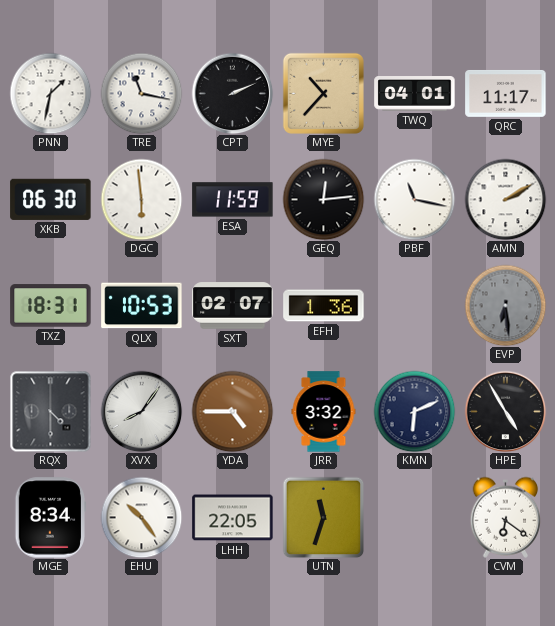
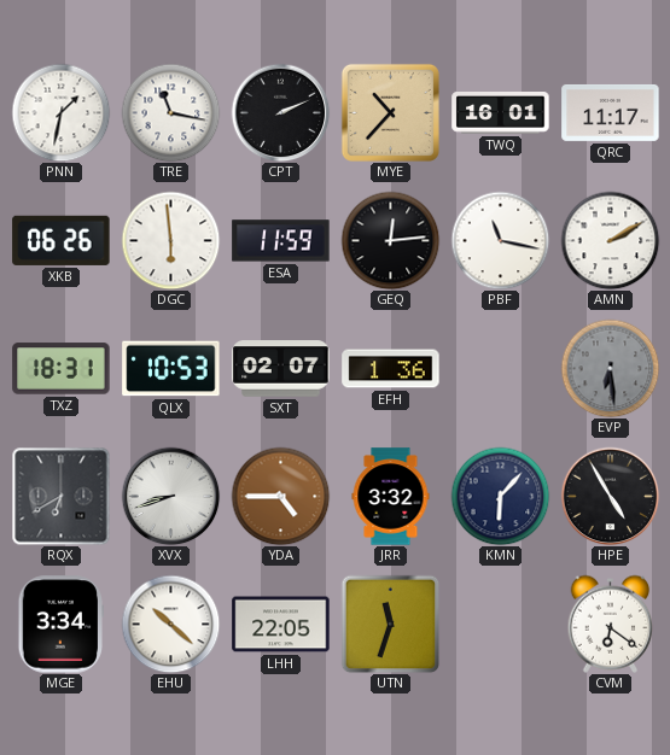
TWQ: 04:01 -> 16:01
XKB: 06:30 -> 06:26
RQX: 4:30 -> 6:40
XVX: 8:06 -> 8:42
KMN: 6:11 -> 6:07
MGE: 8:34 -> 3:34
EHU: 10:24 -> 10:22
